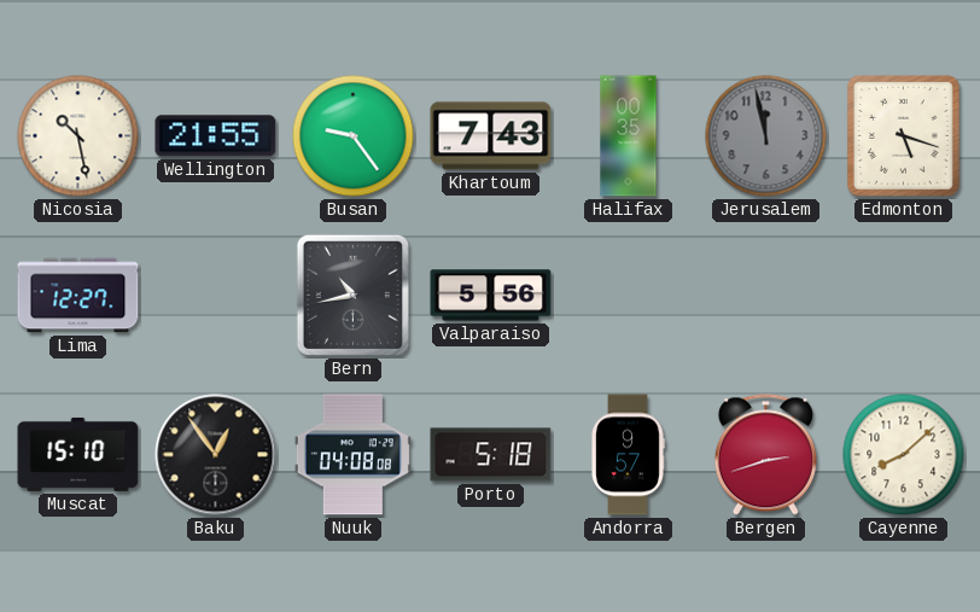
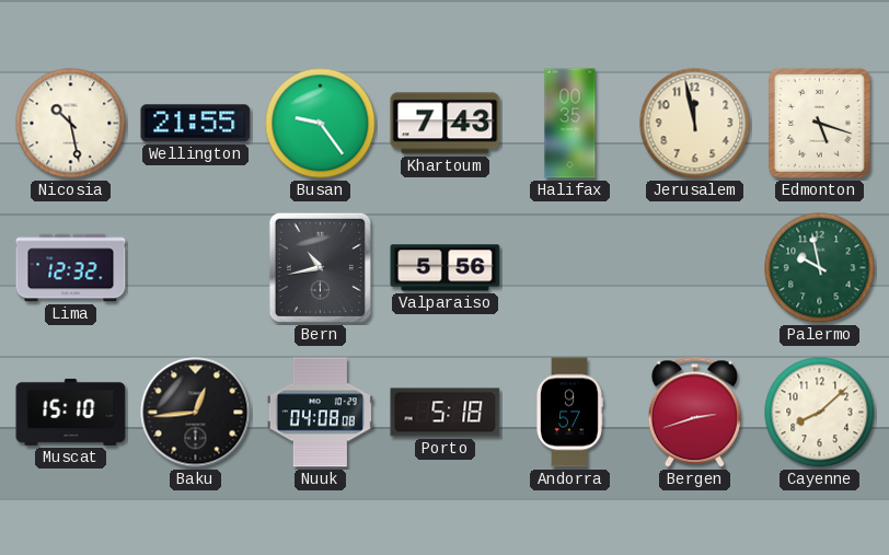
Jerusalem dial: grey -> cream
Lima: 12:27 -> 12:32
Palermo: none -> 9:58
Baku: 12:54 -> 12:44
